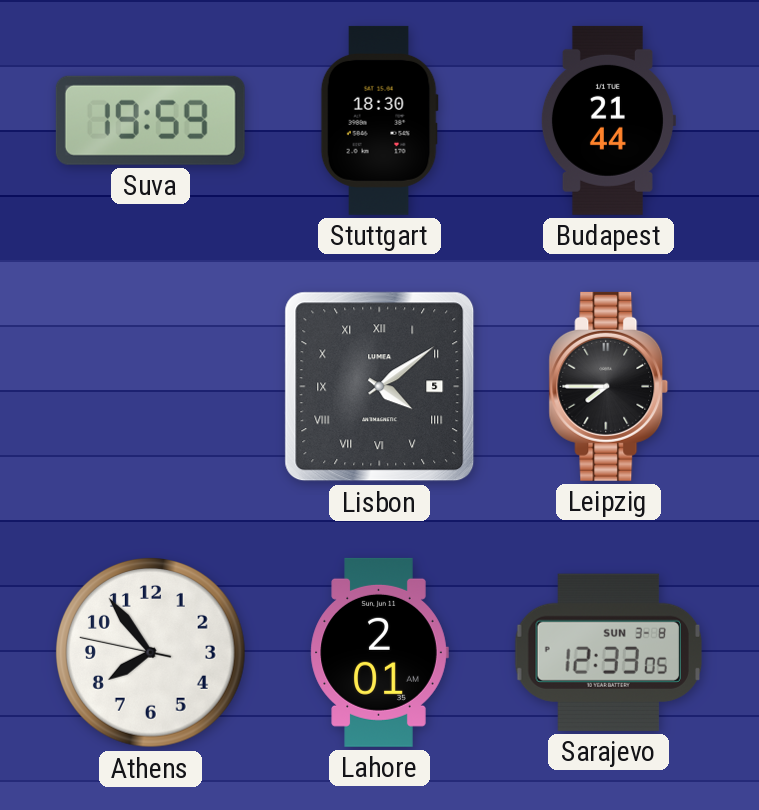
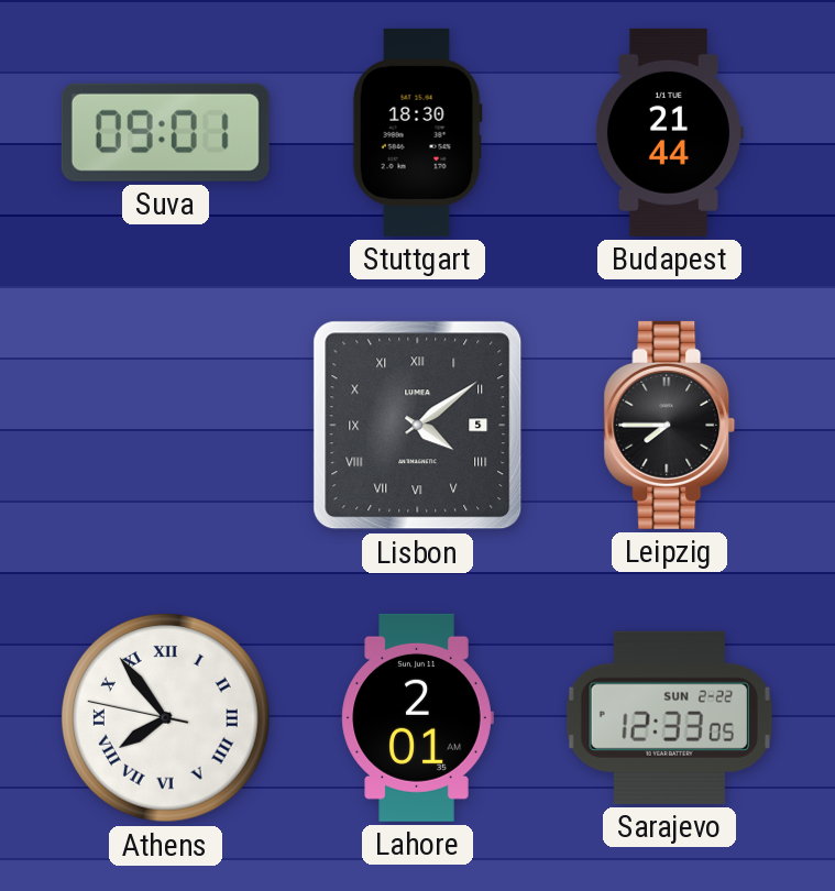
Suva: 19:59 -> 09:01
Athens numerals: Arabic -> Roman
Sarajevo date: SUN 3-8 -> SUN 2-22
